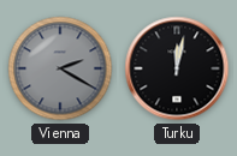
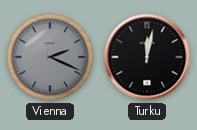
Vienna: 2:20 -> 2:19
